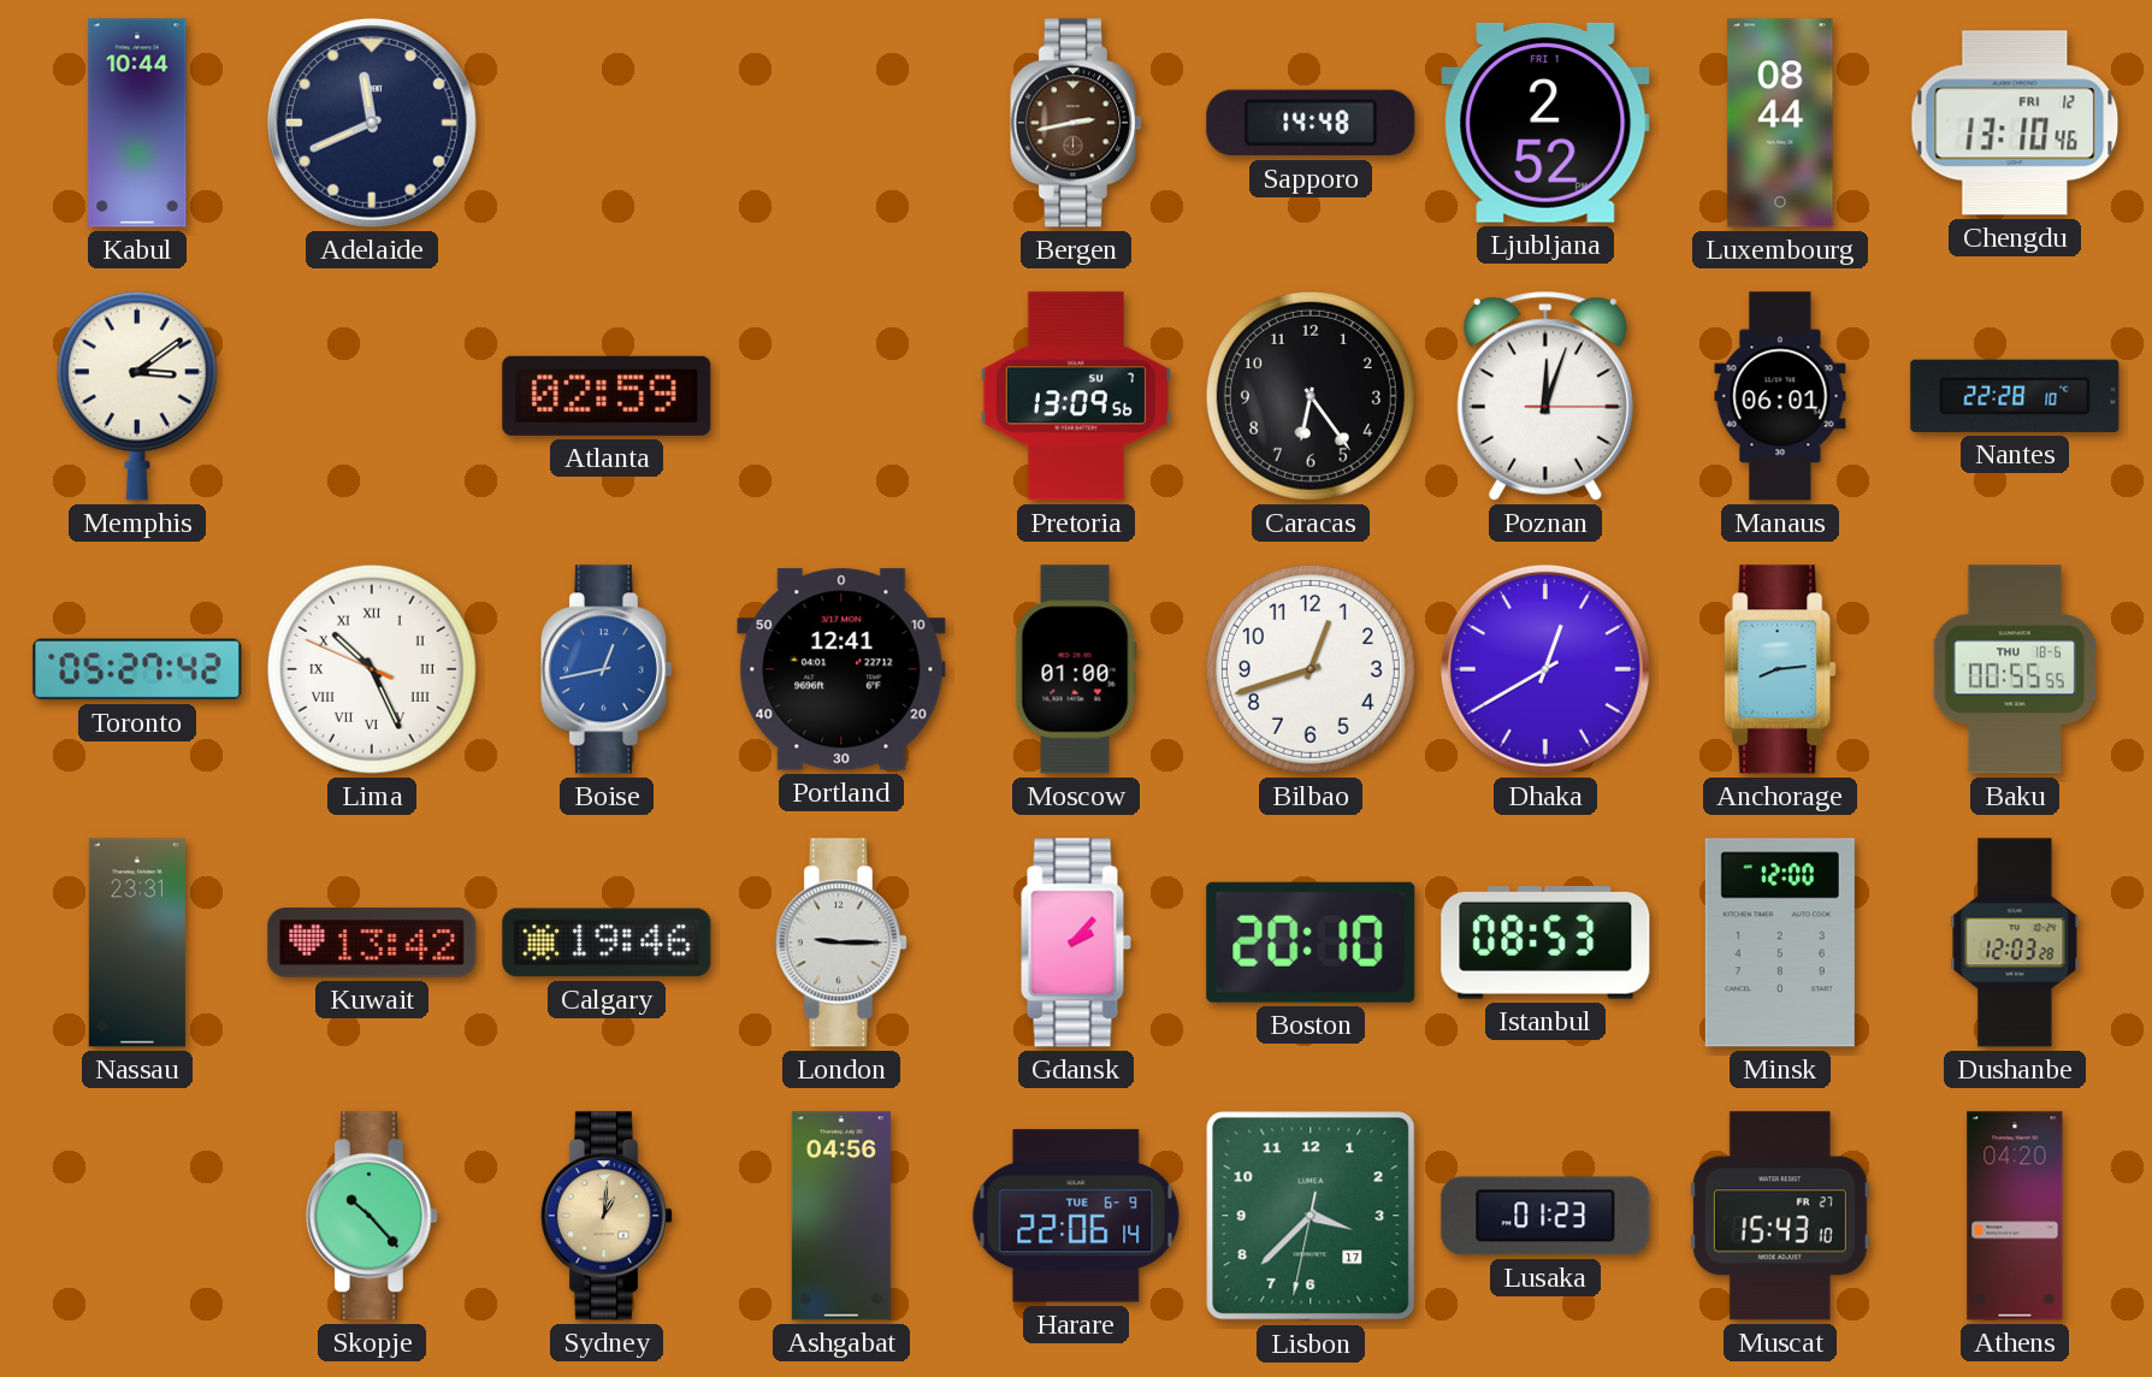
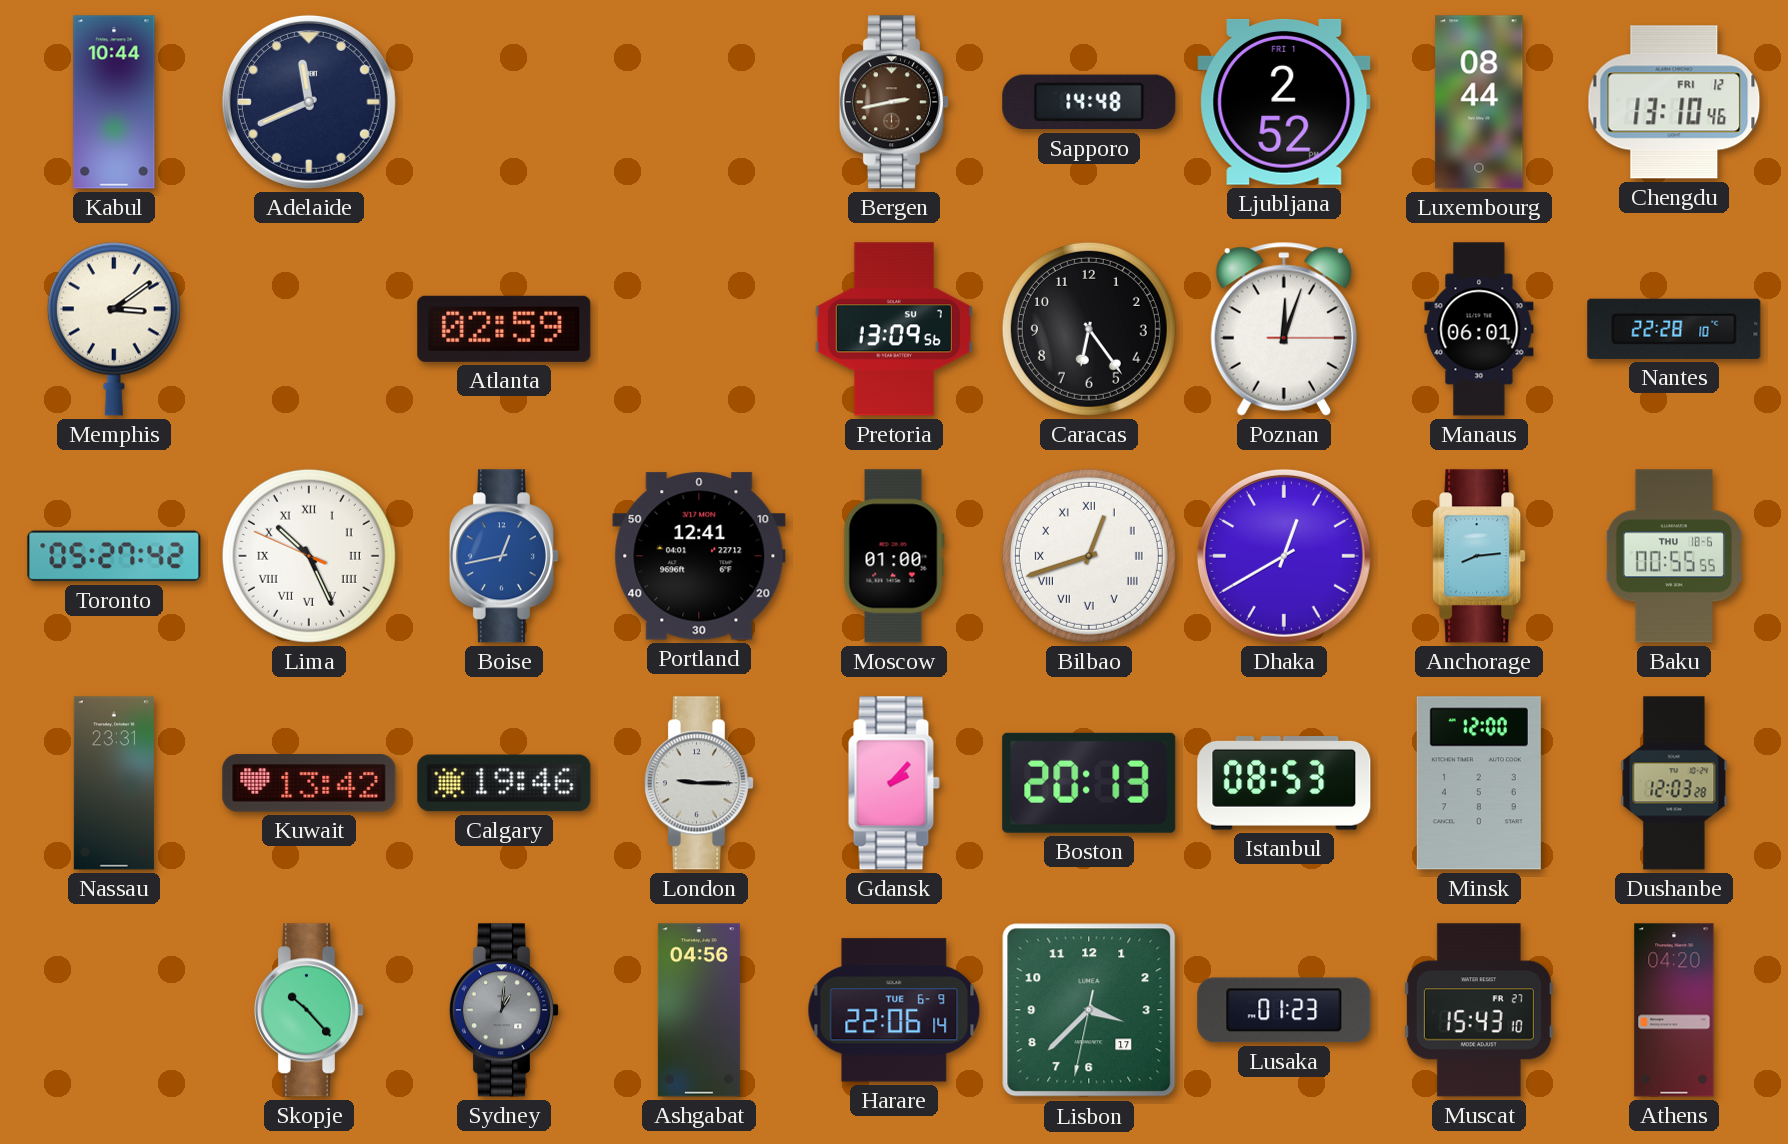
Bilbao numerals: Arabic -> Roman
Boston: 20:10 -> 20:13
Sydney dial: champagne -> grey
